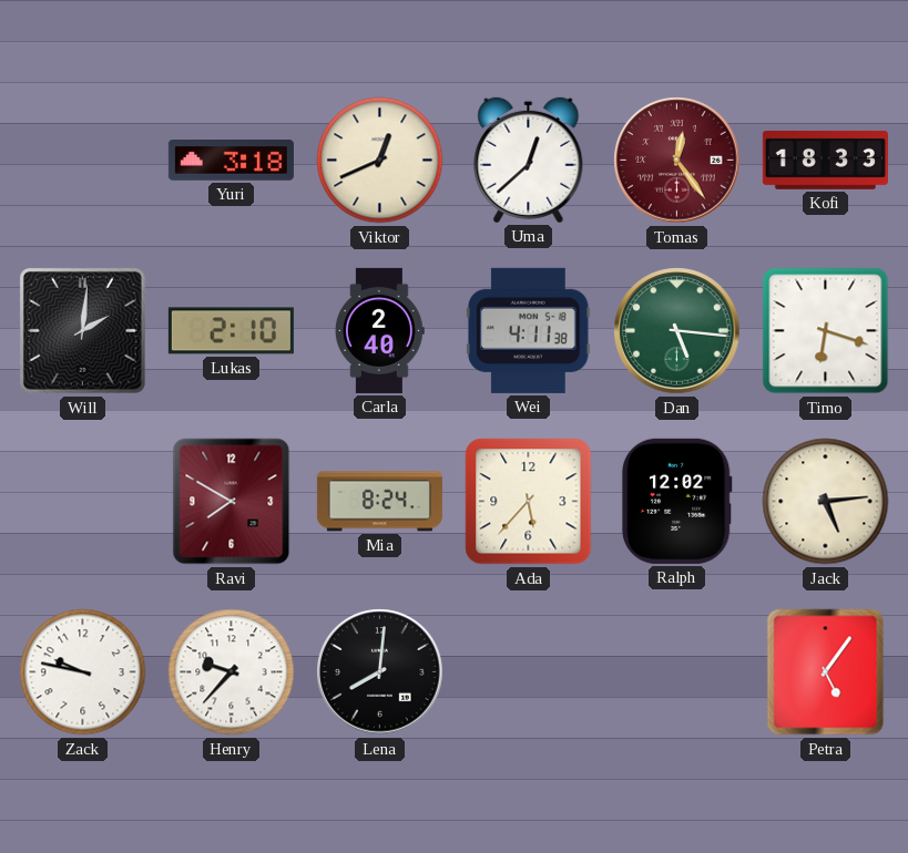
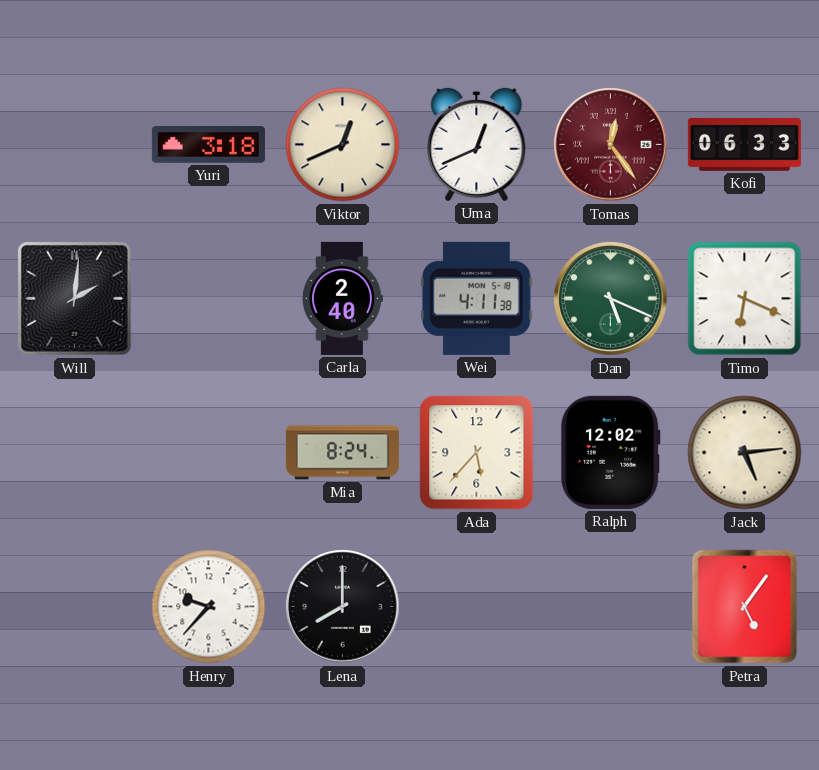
Uma: 12:38 -> 12:41
Kofi: 18:33 -> 06:33
Lukas: 2:10 -> none
Dan: 5:16 -> 5:19
Timo: 6:18 -> 6:19
Ravi: 7:50 -> none
Zack: 9:47 -> none
Lena: 8:01 -> 8:00
